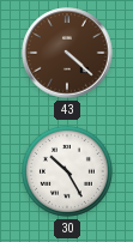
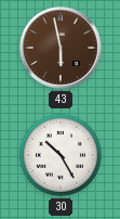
43: 4:22 -> 5:58
